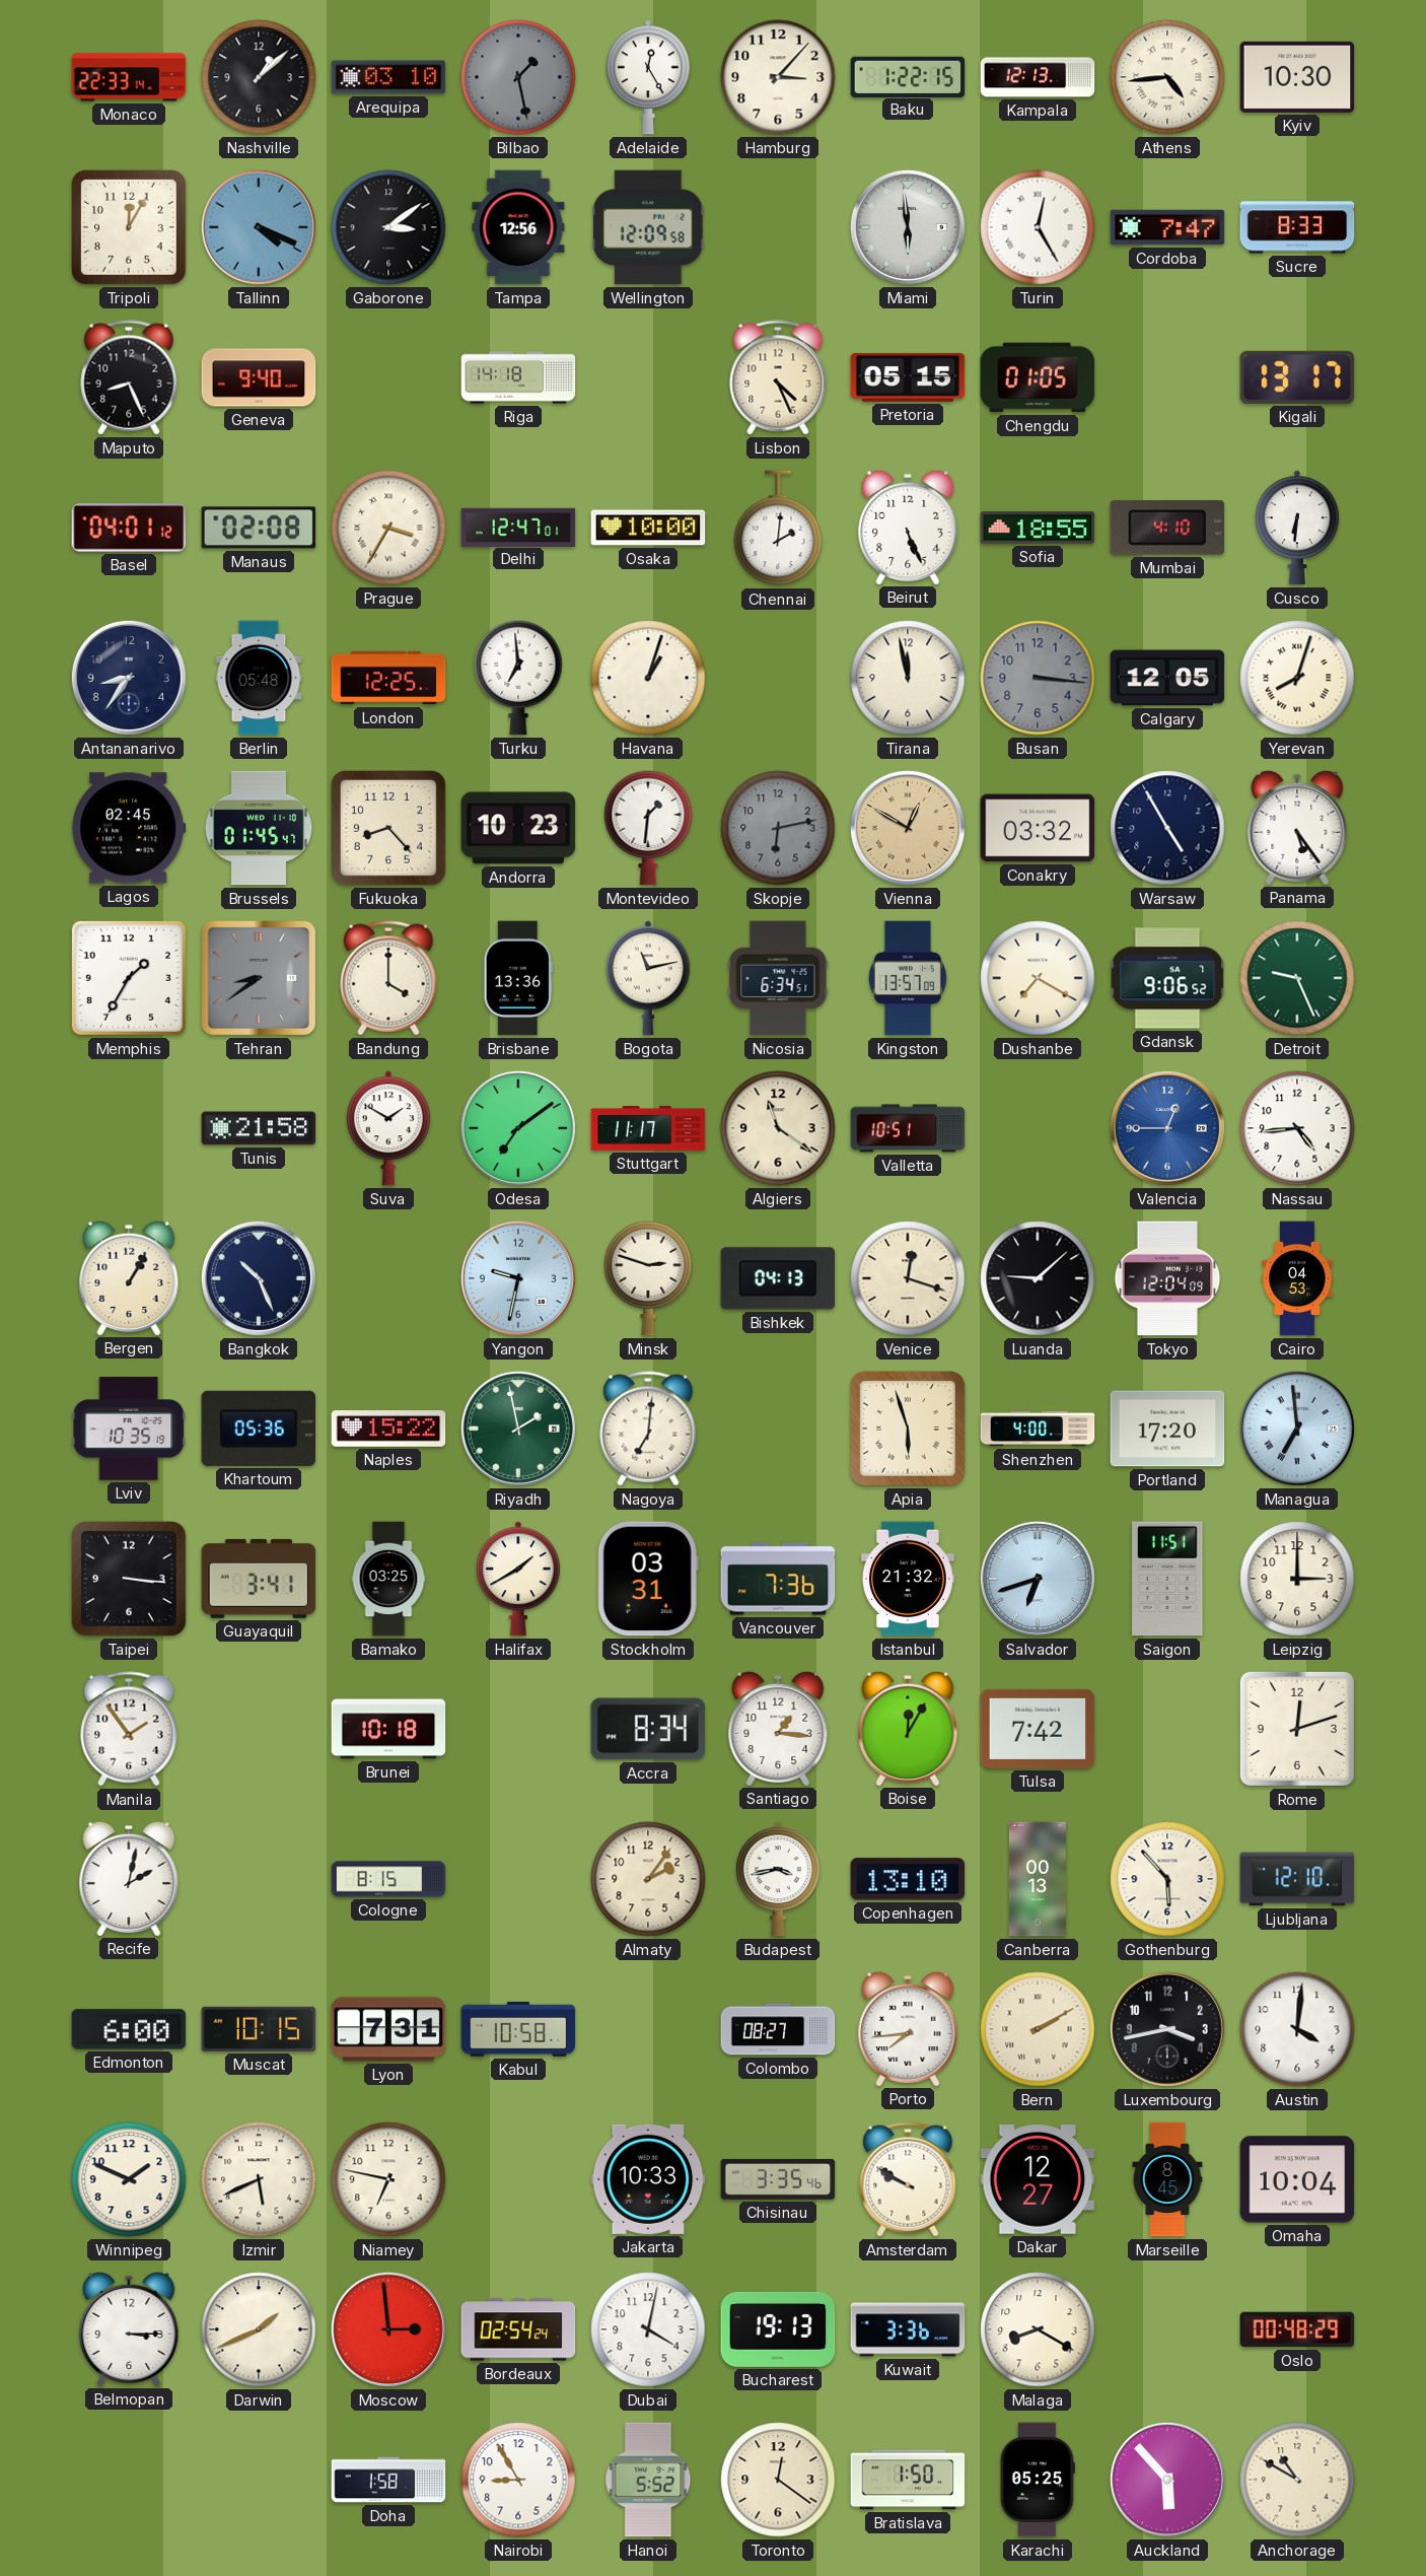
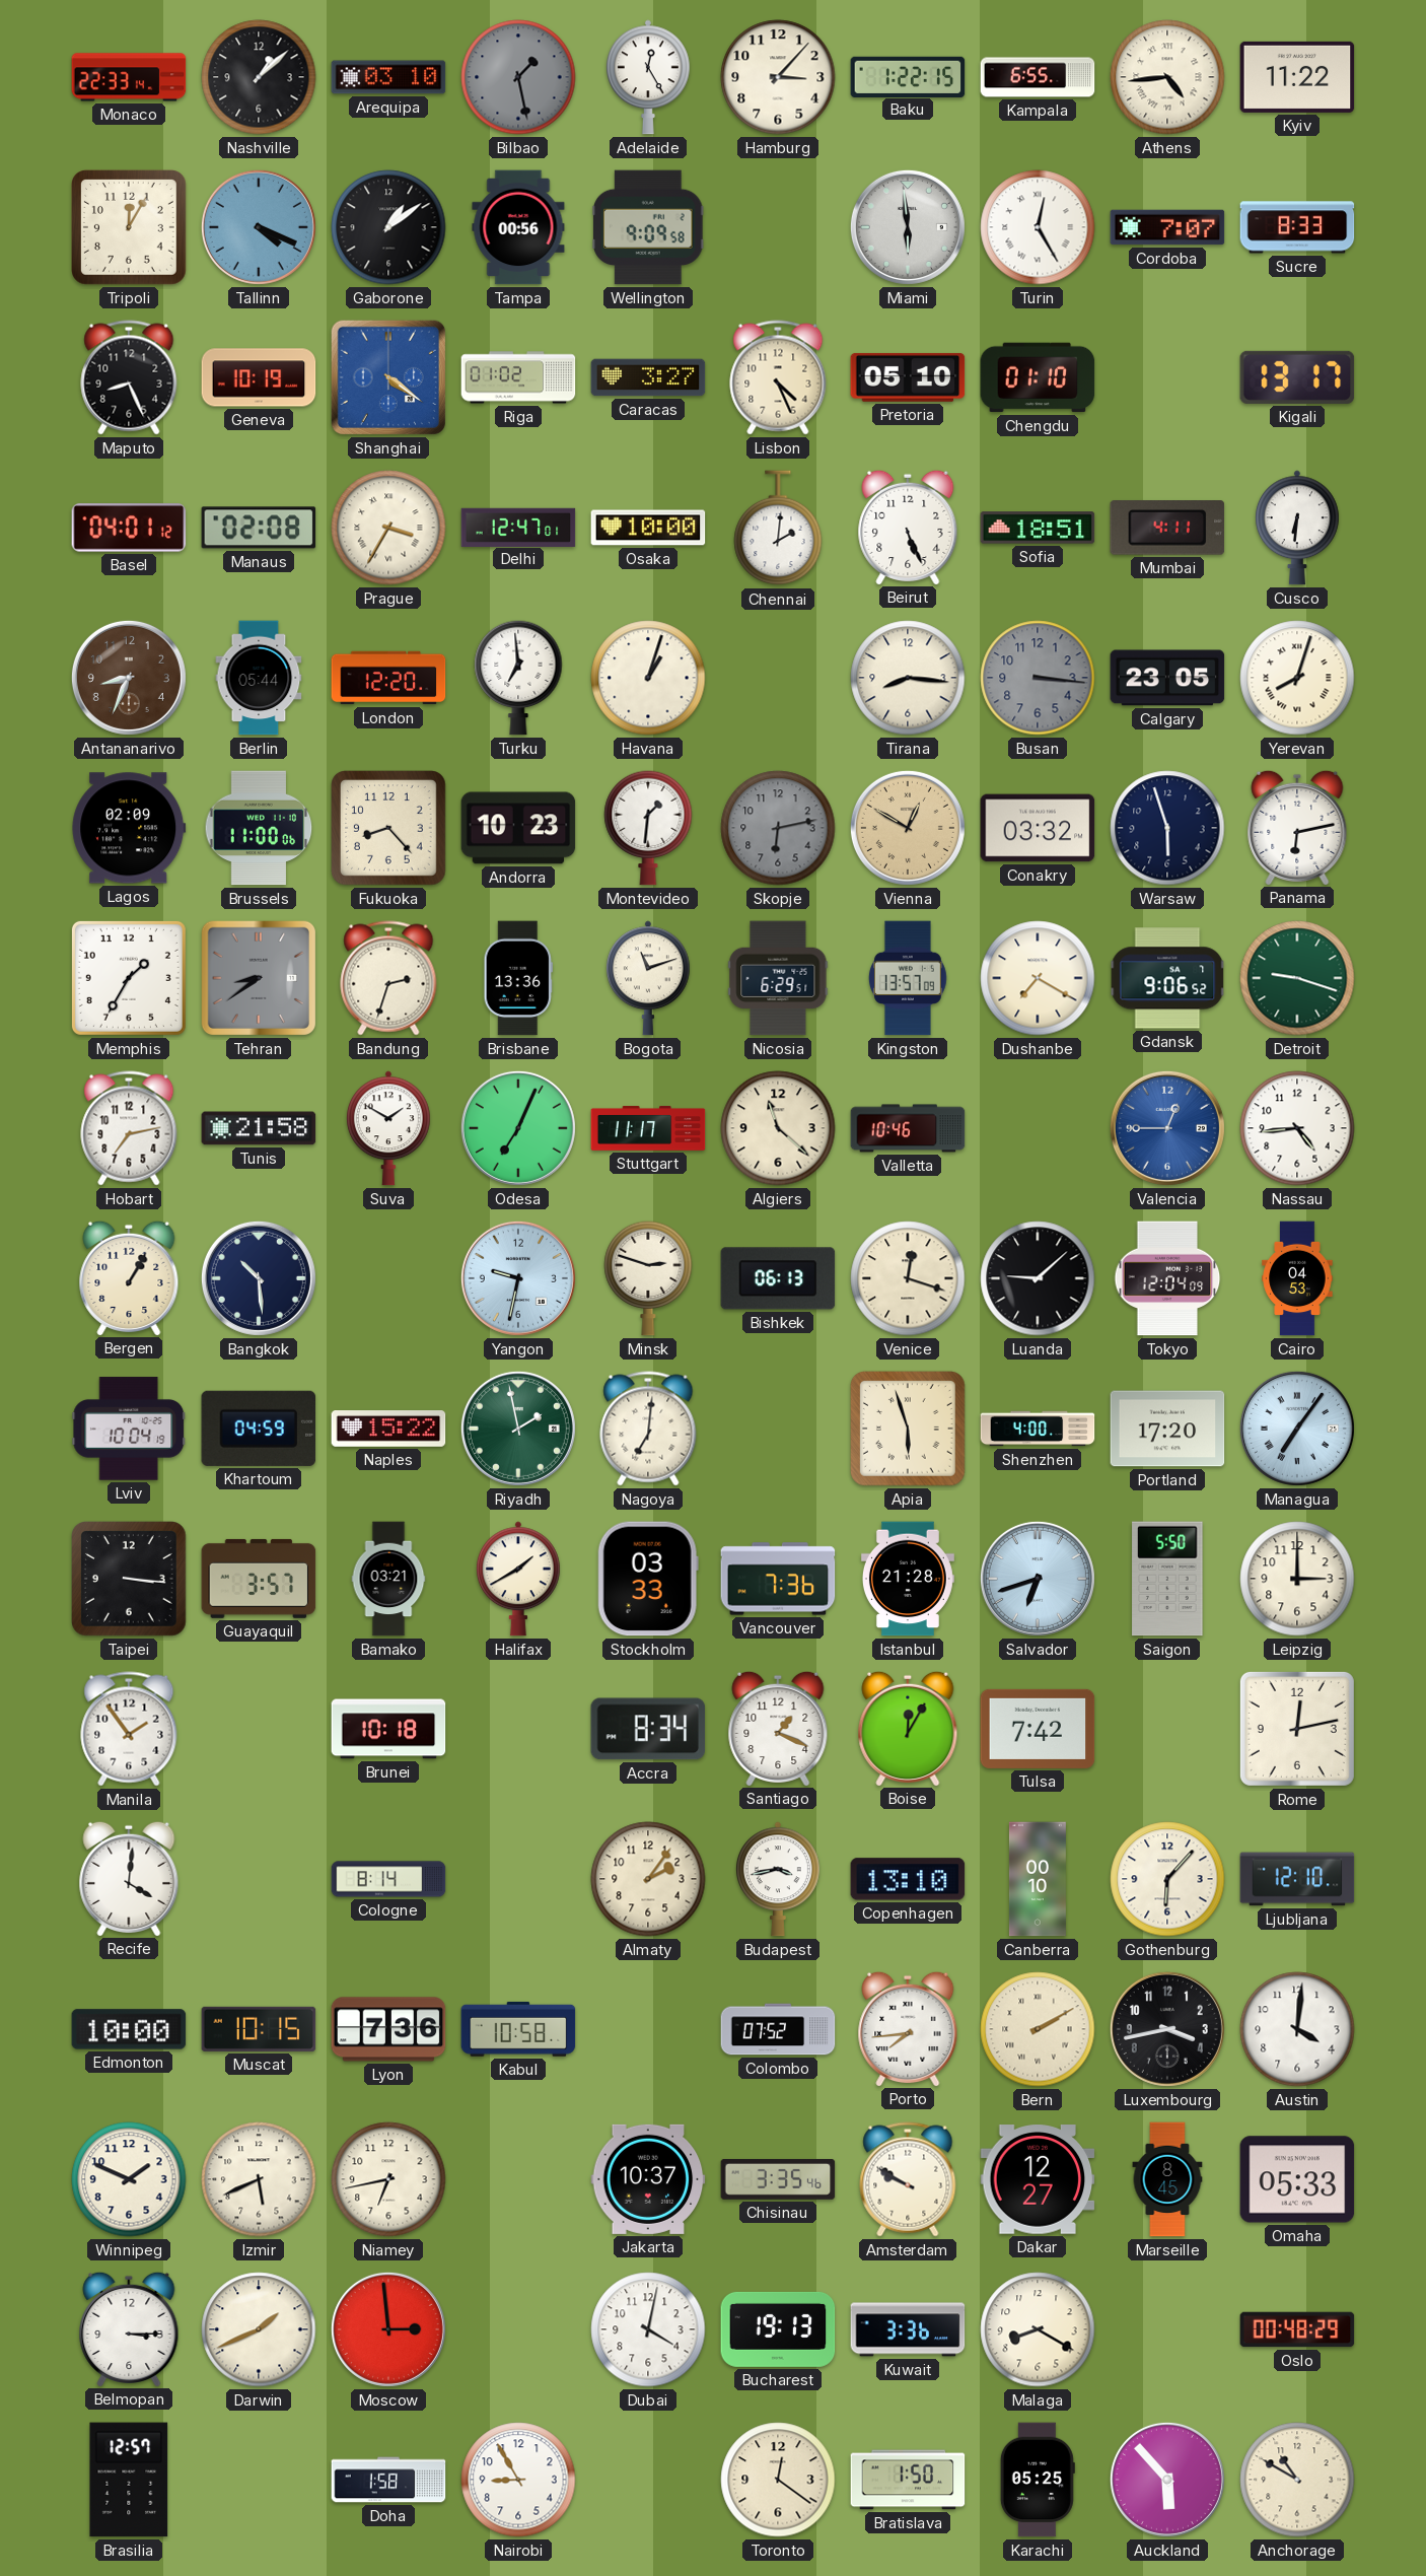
Kampala: 12:13 -> 6:55
Kyiv: 10:30 -> 11:22
Gaborone: 3:09 -> 1:09
Tampa: 12:56 -> 00:56
Wellington: 12:09 -> 9:09
Cordoba: 7:47 -> 7:07
Geneva: 9:40 -> 10:19
Shanghai: none -> 4:21
Riga: 14:18 -> 01:02
Caracas: none -> 3:27
Pretoria: 05:15 -> 05:10
Chengdu: 01:05 -> 01:10
Sofia: 18:55 -> 18:51
Mumbai: 4:10 -> 4:11
Antananarivo: 8:36 -> 8:34
Antananarivo dial: navy -> brown
Berlin: 05:48 -> 05:44
London: 12:25 -> 12:20
Tirana: 11:58 -> 8:16
Calgary: 12:05 -> 23:05
Lagos: 02:45 -> 02:09
Brussels: 01:45 -> 11:00
Warsaw: 4:55 -> 5:57
Panama: 5:24 -> 6:13
Bandung: 4:00 -> 2:33
Bogota: 11:13 -> 11:12
Nicosia: 6:34 -> 6:29
Detroit: 9:26 -> 9:18
Hobart: none -> 7:13
Odesa: 7:09 -> 7:04
Algiers: 11:21 -> 11:22
Valletta: 10:51 -> 10:46
Bangkok: 10:26 -> 10:29
Bishkek: 04:13 -> 06:13
Lviv: 10:35 -> 10:04
Khartoum: 05:36 -> 04:59
Managua: 6:59 -> 7:06
Guayaquil: 3:41 -> 3:57
Bamako: 03:25 -> 03:21
Stockholm: 03:31 -> 03:33
Istanbul: 21:32 -> 21:28
Saigon: 11:51 -> 5:50
Santiago: 1:16 -> 1:19
Rome: 12:12 -> 12:13
Recife: 2:02 -> 4:01
Cologne: 8:15 -> 8:14
Canberra: 00:13 -> 00:10
Gothenburg: 5:53 -> 6:07
Edmonton: 6:00 -> 10:00
Lyon: 7:31 -> 7:36
Colombo: 08:27 -> 07:52
Niamey: 6:47 -> 6:43
Jakarta: 10:33 -> 10:37
Omaha: 10:04 -> 05:33
Bordeaux: 02:54 -> none
Brasilia: none -> 12:57
Hanoi: 5:52 -> none
